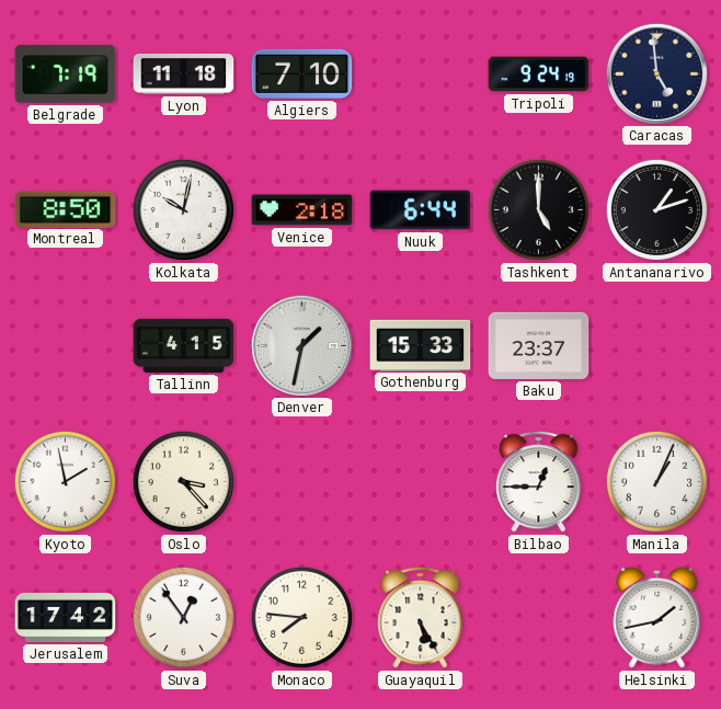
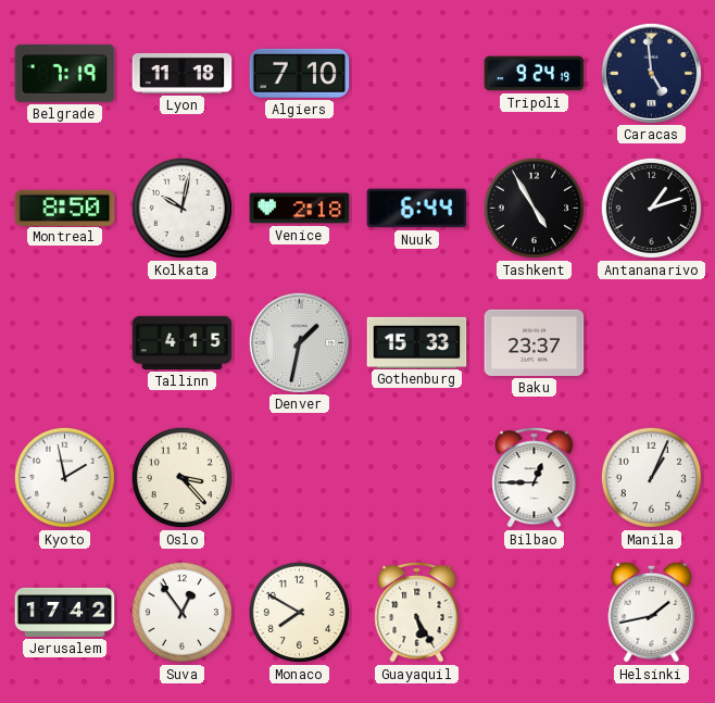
Tashkent: 5:00 -> 4:55
Monaco: 7:46 -> 7:50
